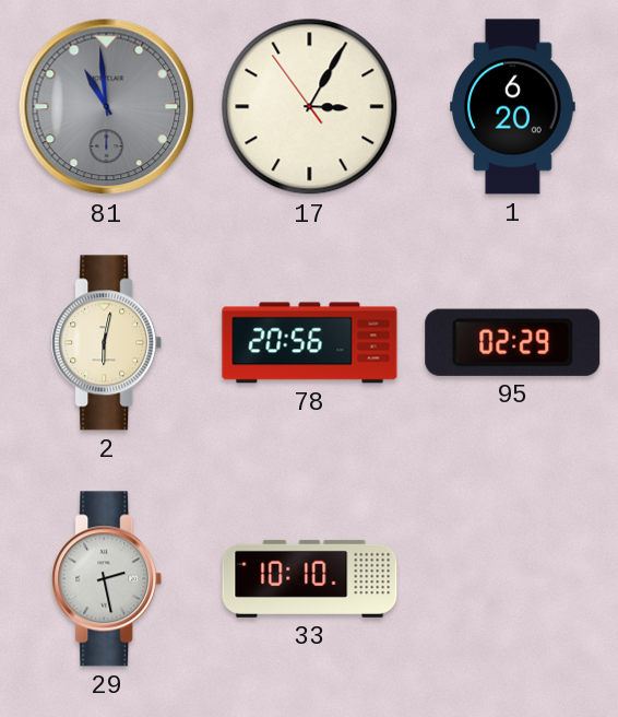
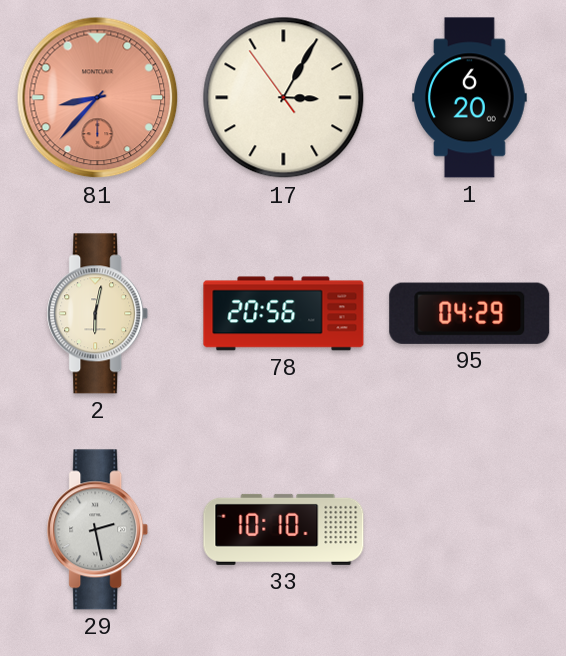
81: 10:59 -> 8:37
81 dial: grey -> salmon
95: 02:29 -> 04:29
